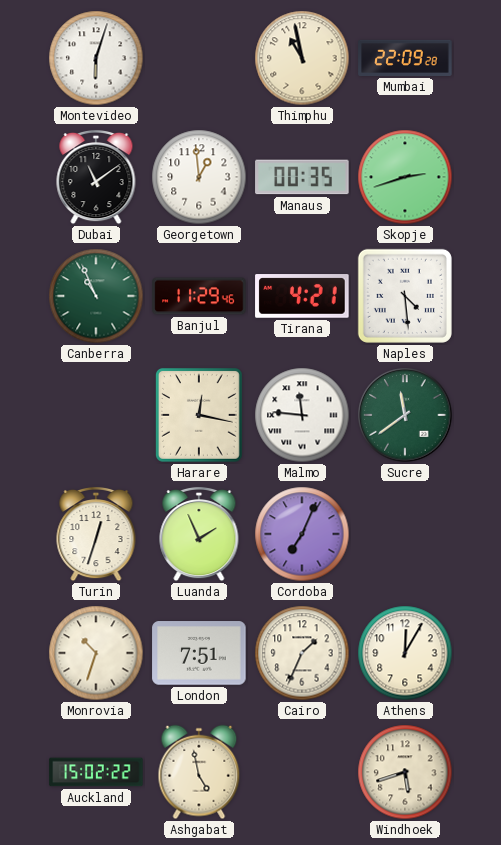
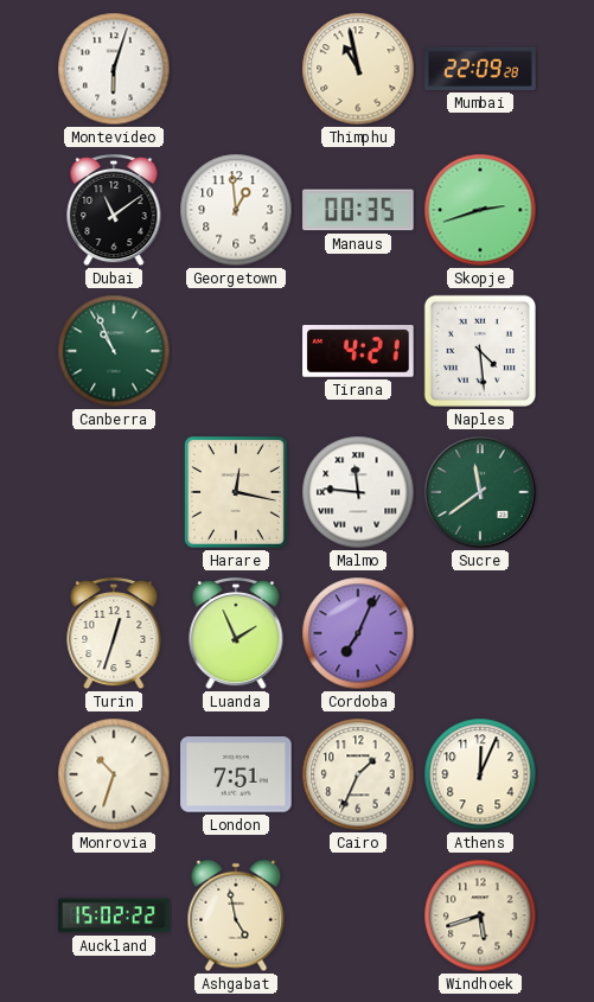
Banjul: 11:29 -> none
Athens: 12:05 -> 12:04
